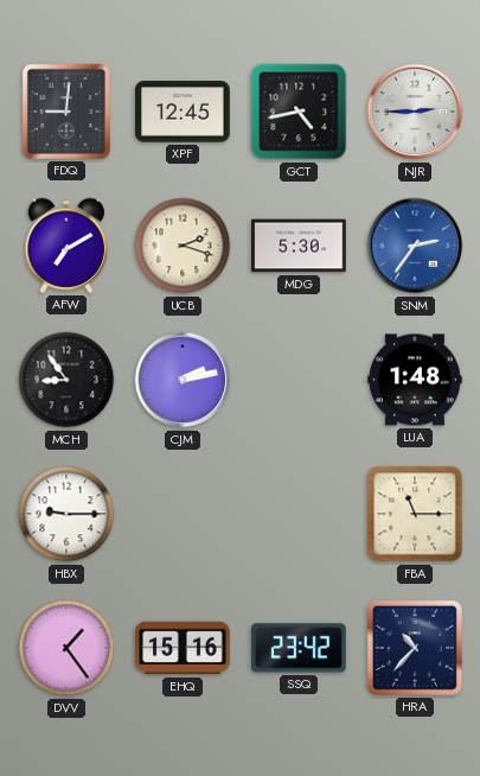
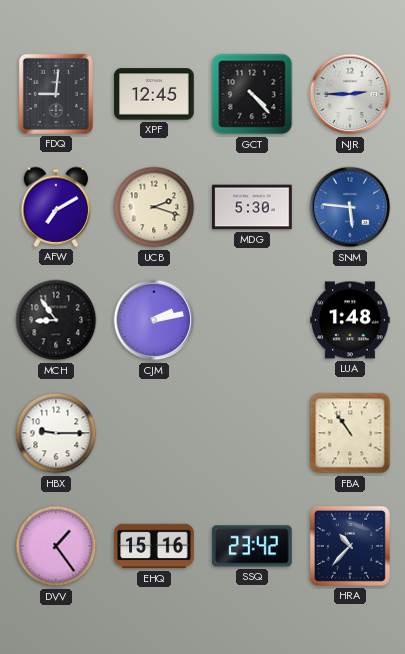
GCT: 4:43 -> 4:23
SNM: 2:36 -> 5:46
FBA: 11:15 -> 10:54
